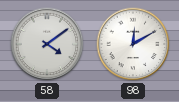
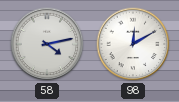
58: 4:09 -> 4:13
